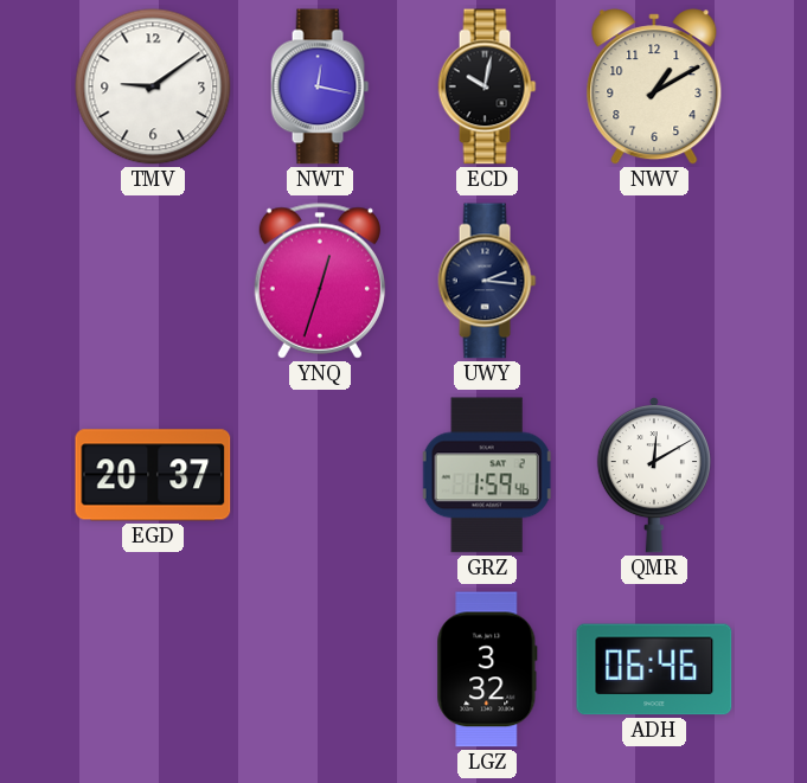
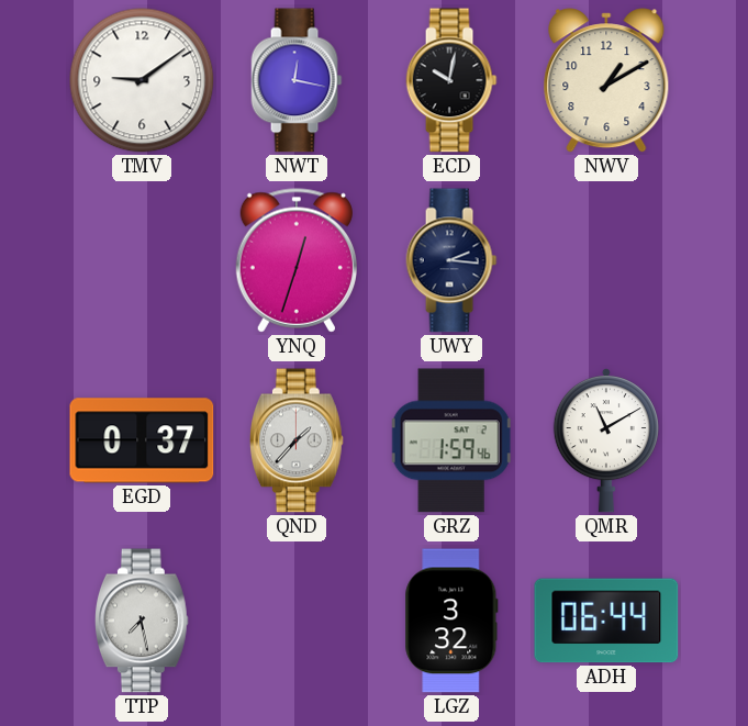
EGD: 20:37 -> 0:37
QND: none -> 1:37
QMR: 12:10 -> 11:10
TTP: none -> 7:28
ADH: 06:46 -> 06:44
